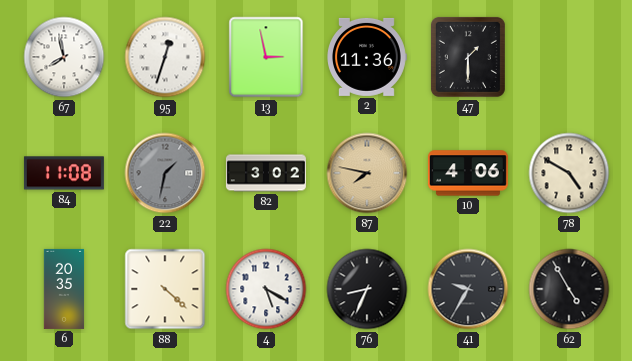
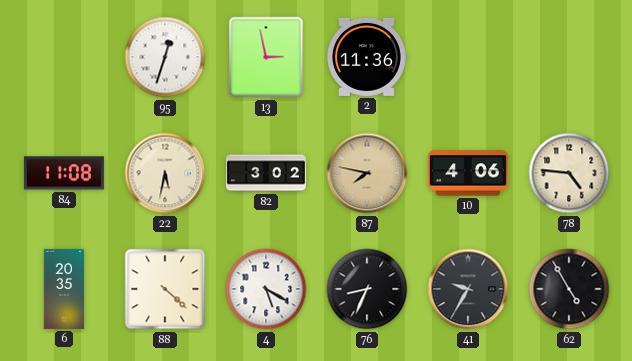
67: 7:58 -> none
47: 1:30 -> none
22: 1:32 -> 5:32
22 dial: grey -> cream
78: 4:50 -> 4:46
